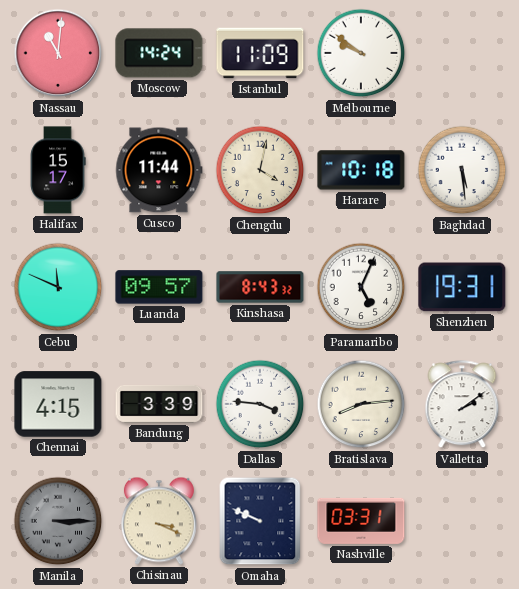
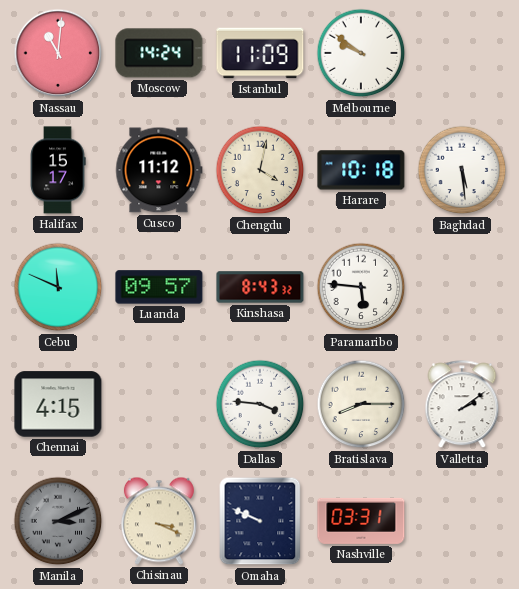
Cusco: 11:44 -> 11:12
Paramaribo: 5:04 -> 5:46
Shenzhen: 19:31 -> none
Bandung: 3:39 -> none
Bratislava: 8:14 -> 8:15
Manila: 3:15 -> 3:11
